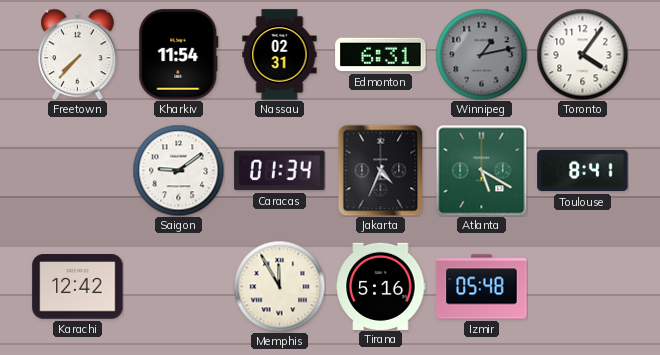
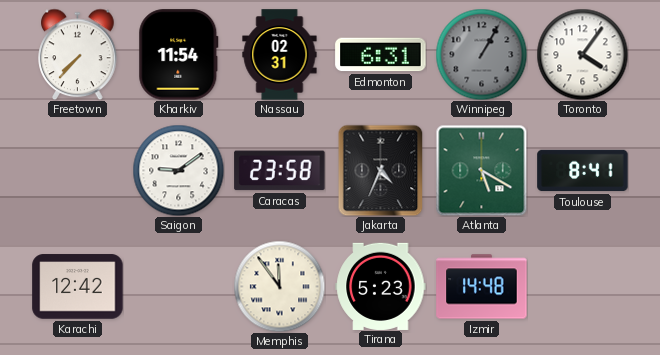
Winnipeg: 1:13 -> 1:05
Caracas: 01:34 -> 23:58
Memphis: 11:55 -> 11:54
Tirana: 5:16 -> 5:23
Izmir: 05:48 -> 14:48
